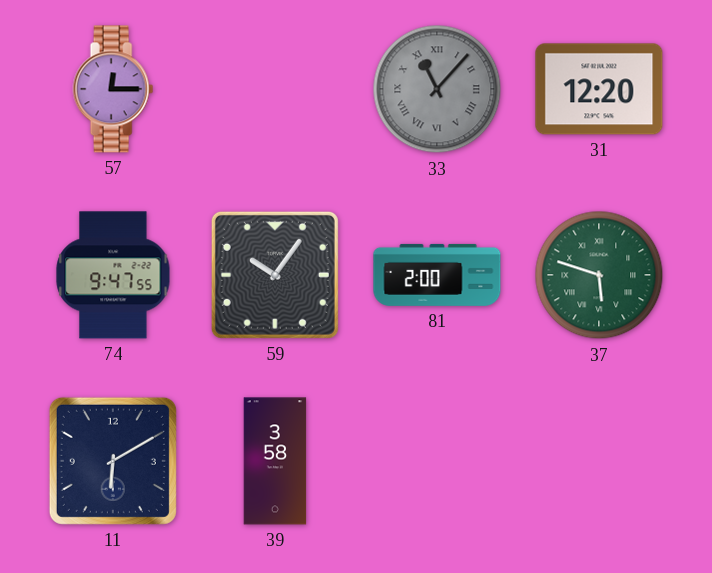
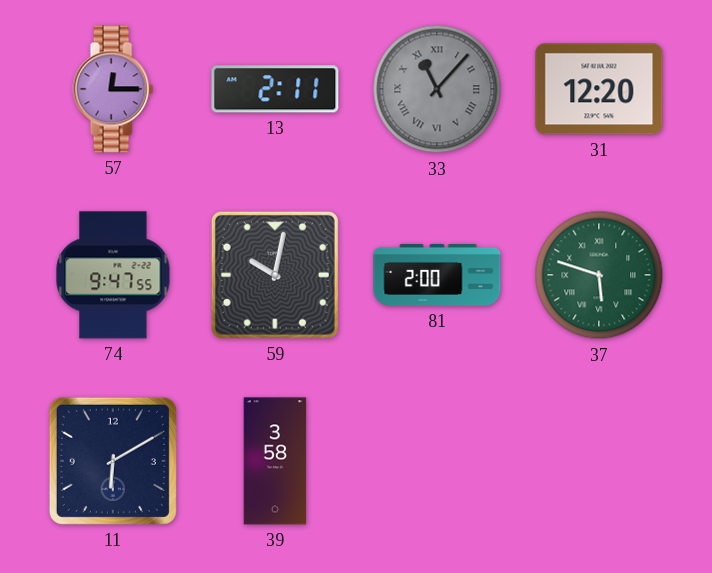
13: none -> 2:11
59: 10:06 -> 10:02
